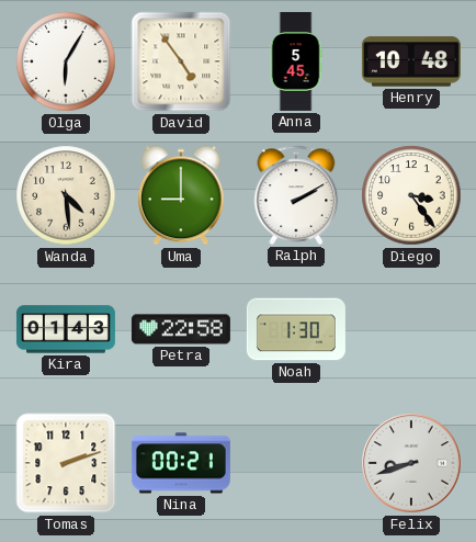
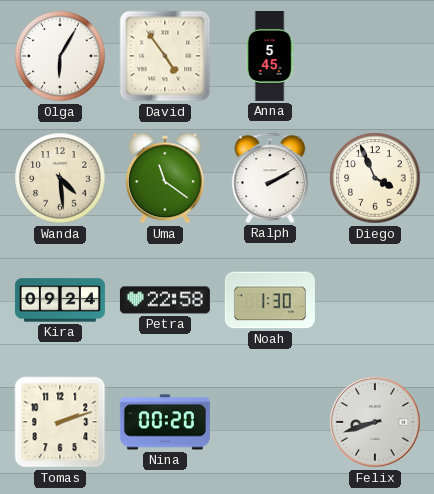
Henry: 10:48 -> none
Uma: 9:00 -> 11:21
Diego: 3:24 -> 3:56
Kira: 01:43 -> 09:24
Nina: 00:21 -> 00:20
